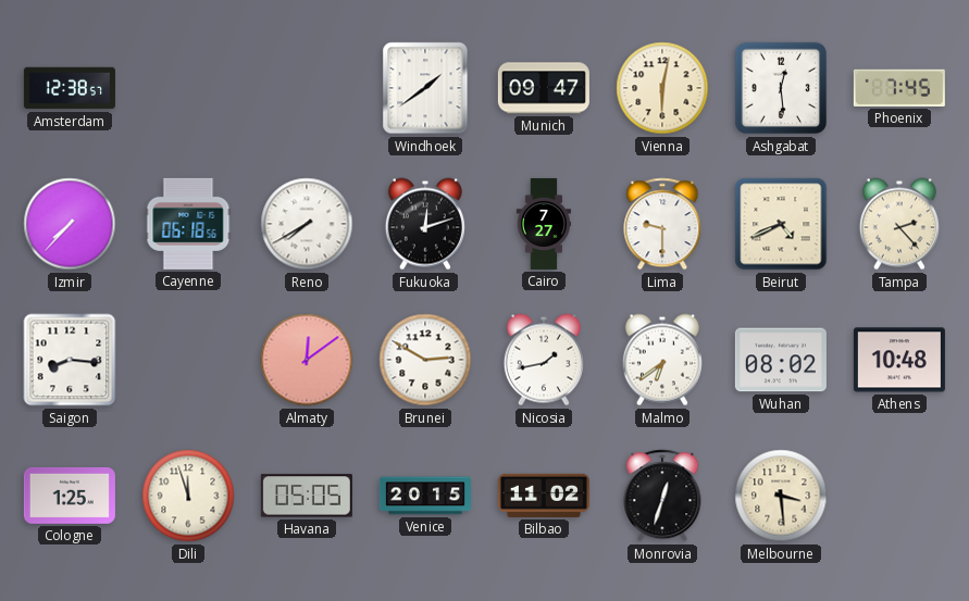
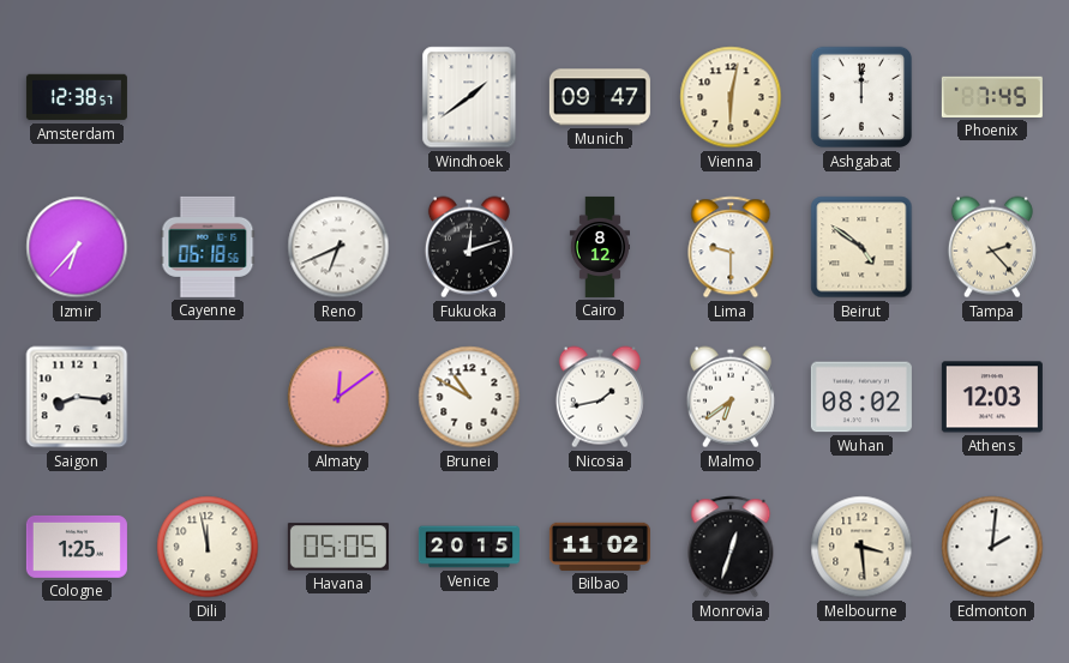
Ashgabat: 12:29 -> 12:00
Izmir: 7:37 -> 6:37
Reno: 7:40 -> 6:41
Cairo: 7:27 -> 8:12
Beirut: 4:41 -> 4:51
Brunei: 2:50 -> 10:50
Athens: 10:48 -> 12:03
Dili: 11:57 -> 11:58
Edmonton: none -> 2:01
